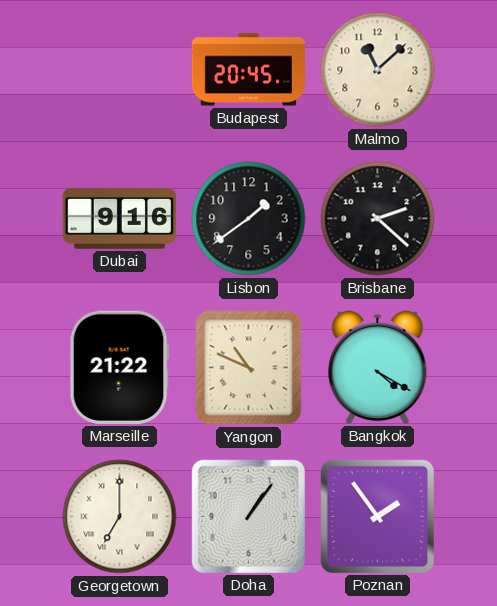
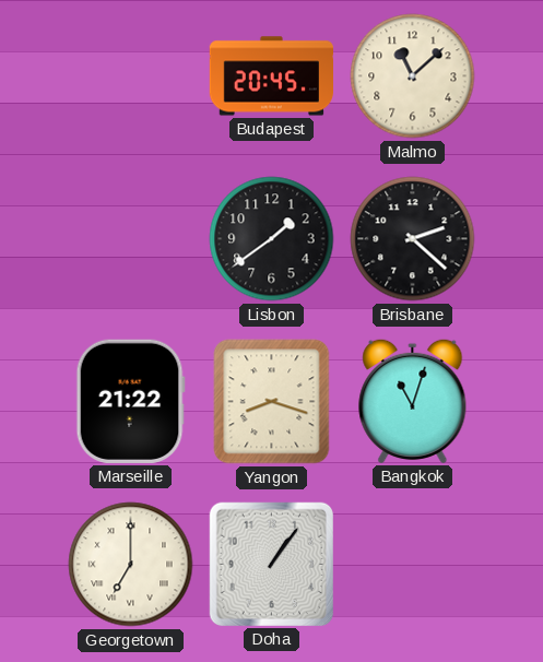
Dubai: 9:16 -> none
Yangon: 10:49 -> 8:18
Bangkok: 4:20 -> 11:03
Poznan: 1:54 -> none
